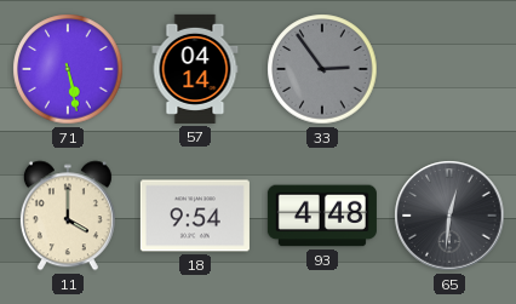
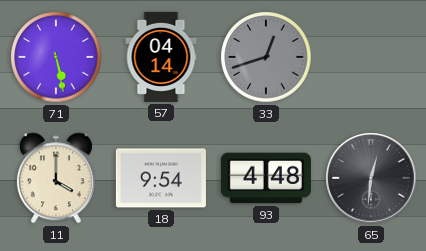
33: 2:54 -> 12:42
